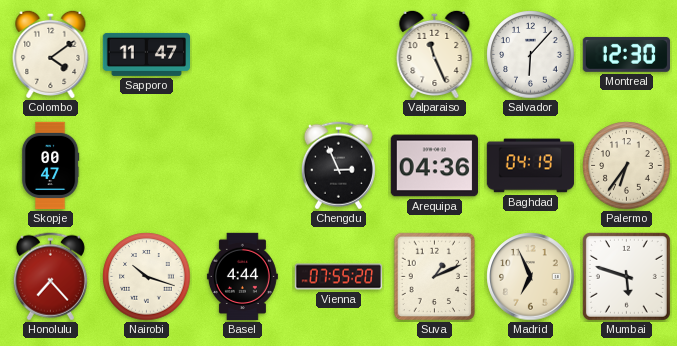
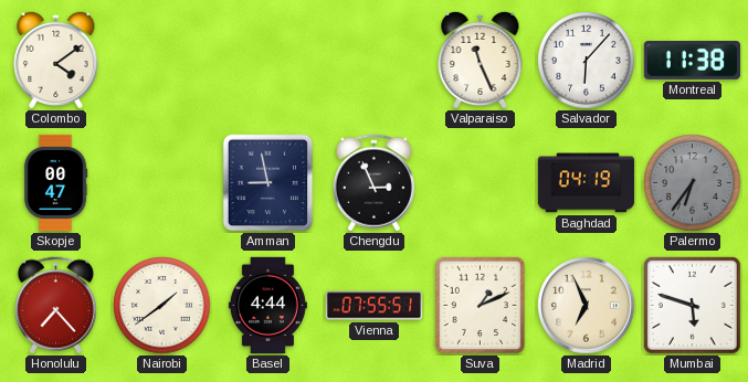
Sapporo: 11:47 -> none
Montreal: 12:30 -> 11:38
Amman: none -> 8:58
Arequipa: 04:36 -> none
Palermo dial: cream -> grey
Nairobi: 10:18 -> 1:39
Vienna: 07:55:20 -> 07:55:51
